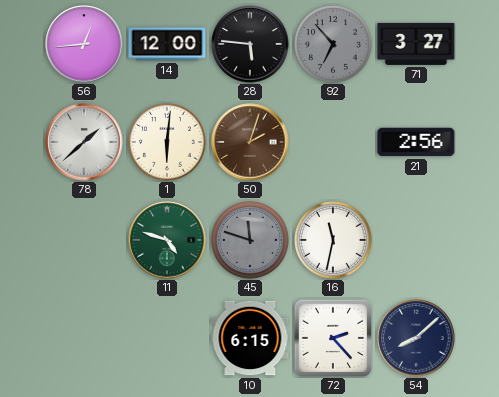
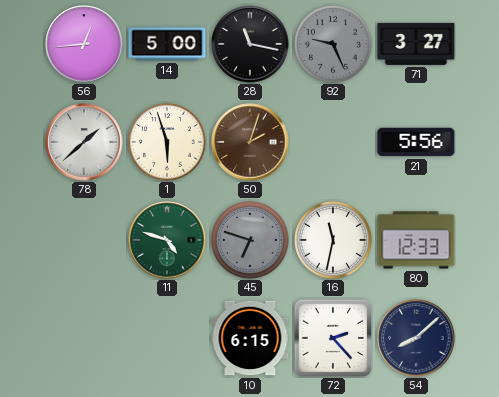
14: 12:00 -> 5:00
28: 5:46 -> 11:17
92: 6:53 -> 9:26
1: 6:01 -> 5:57
21: 2:56 -> 5:56
45: 11:48 -> 6:48
80: none -> 12:33
